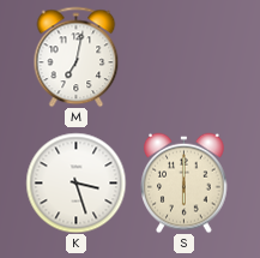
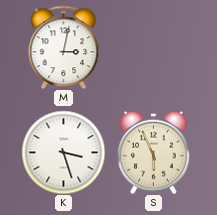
M: 7:02 -> 3:02
S: 6:00 -> 5:56
